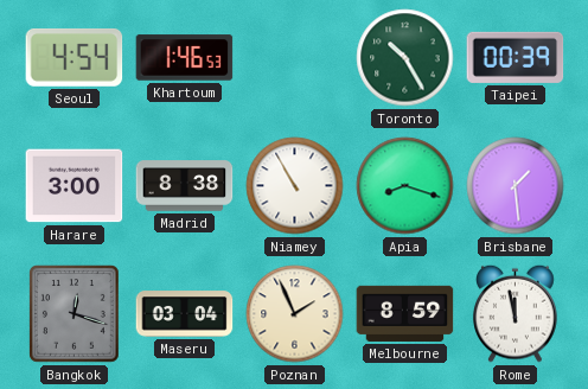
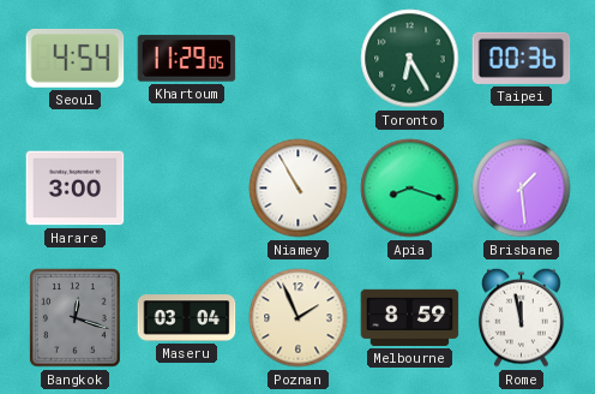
Khartoum: 1:46 -> 11:29
Toronto: 10:25 -> 6:25
Taipei: 00:39 -> 00:36
Madrid: 8:38 -> none
